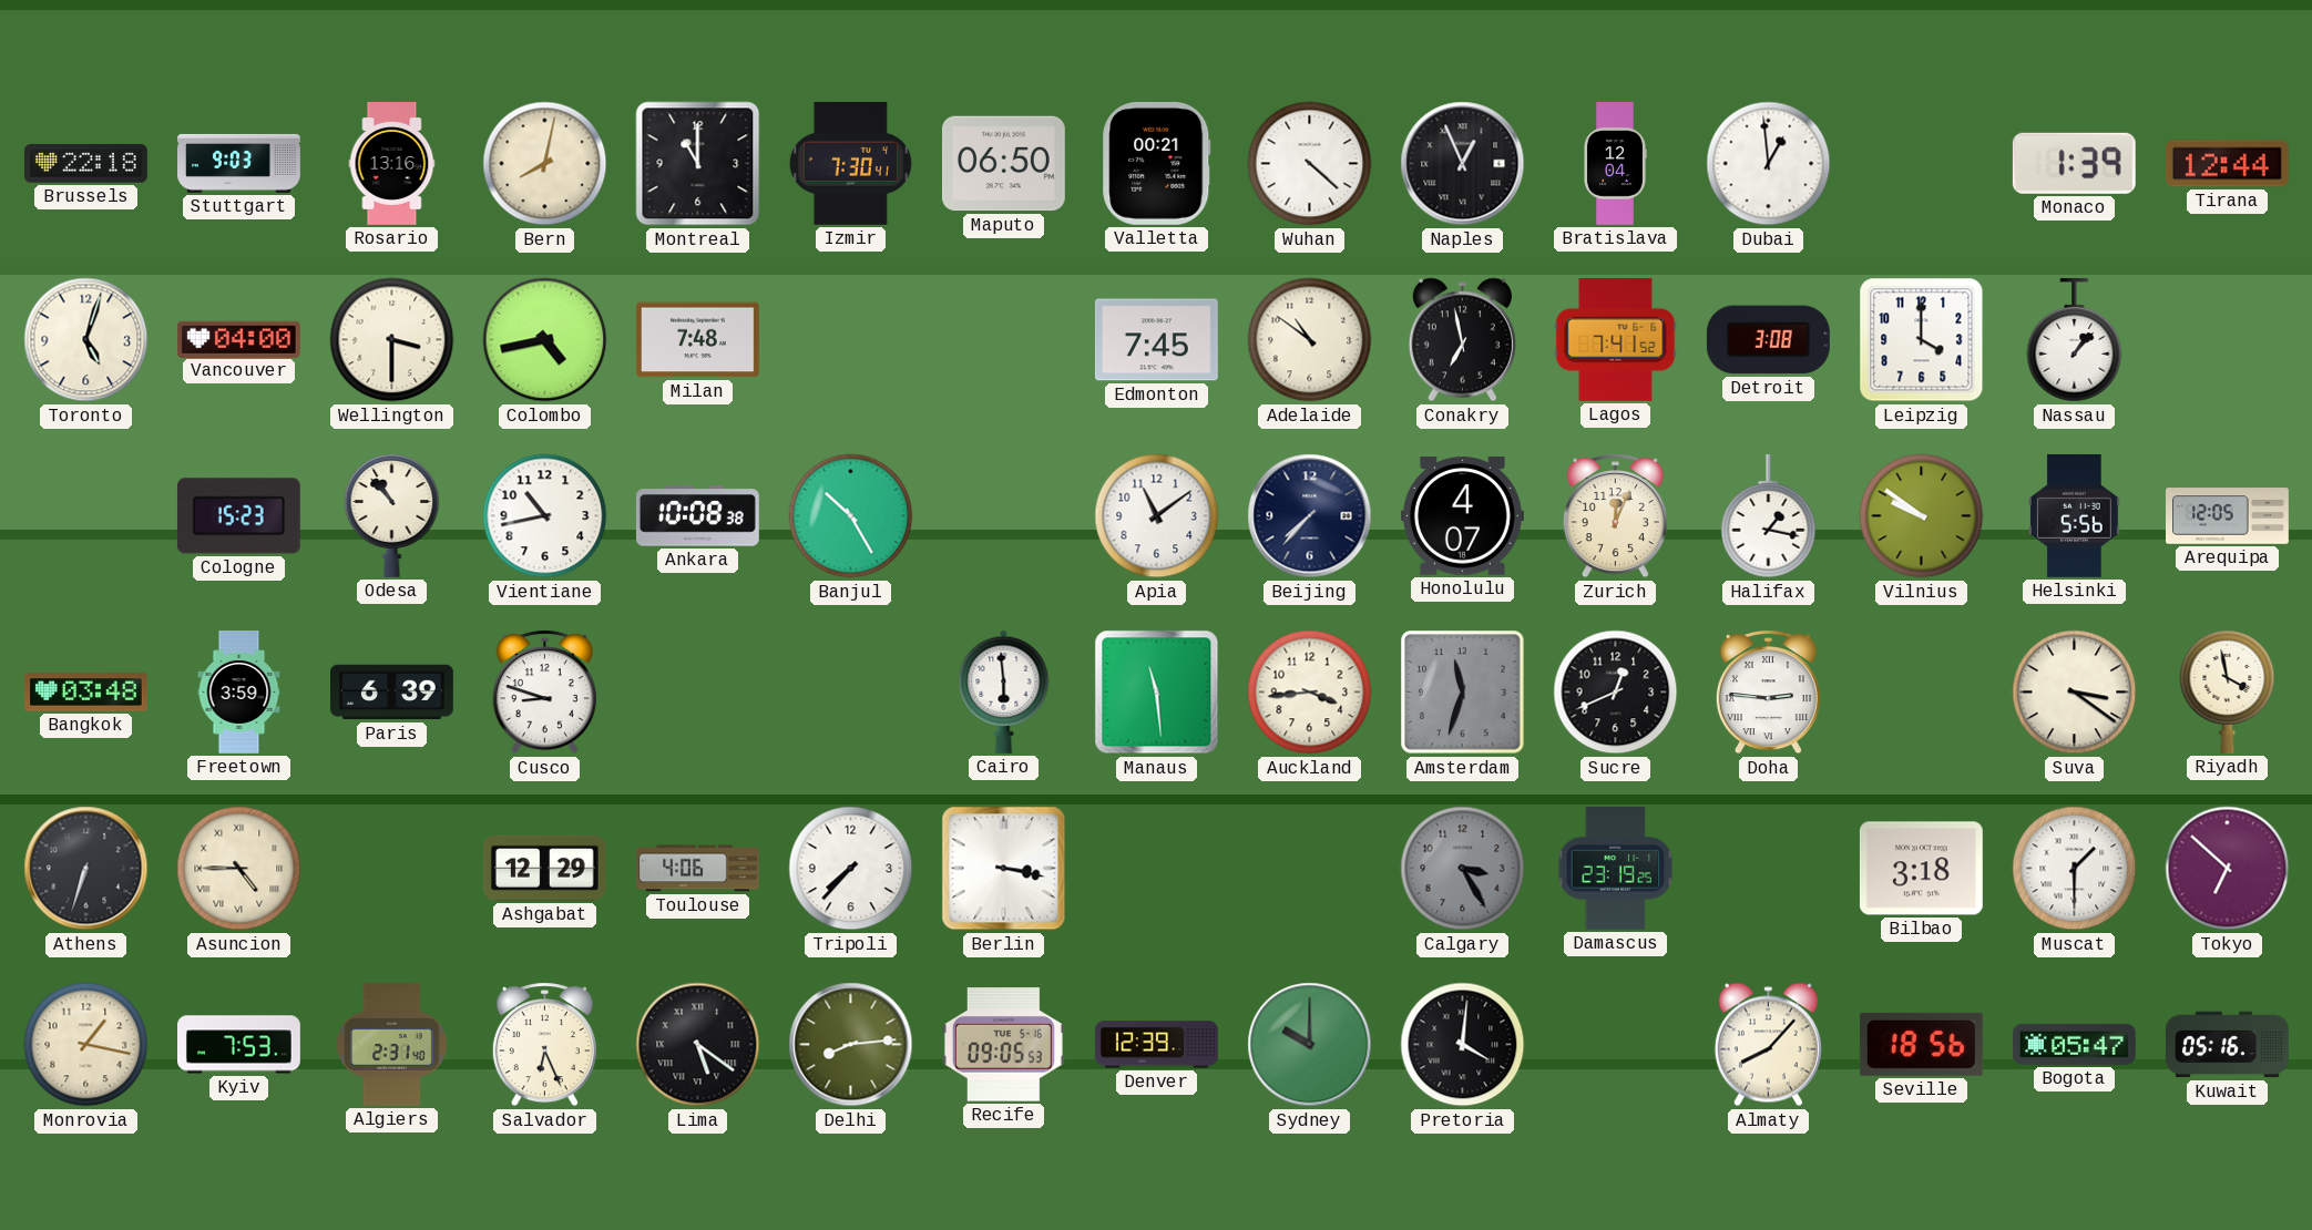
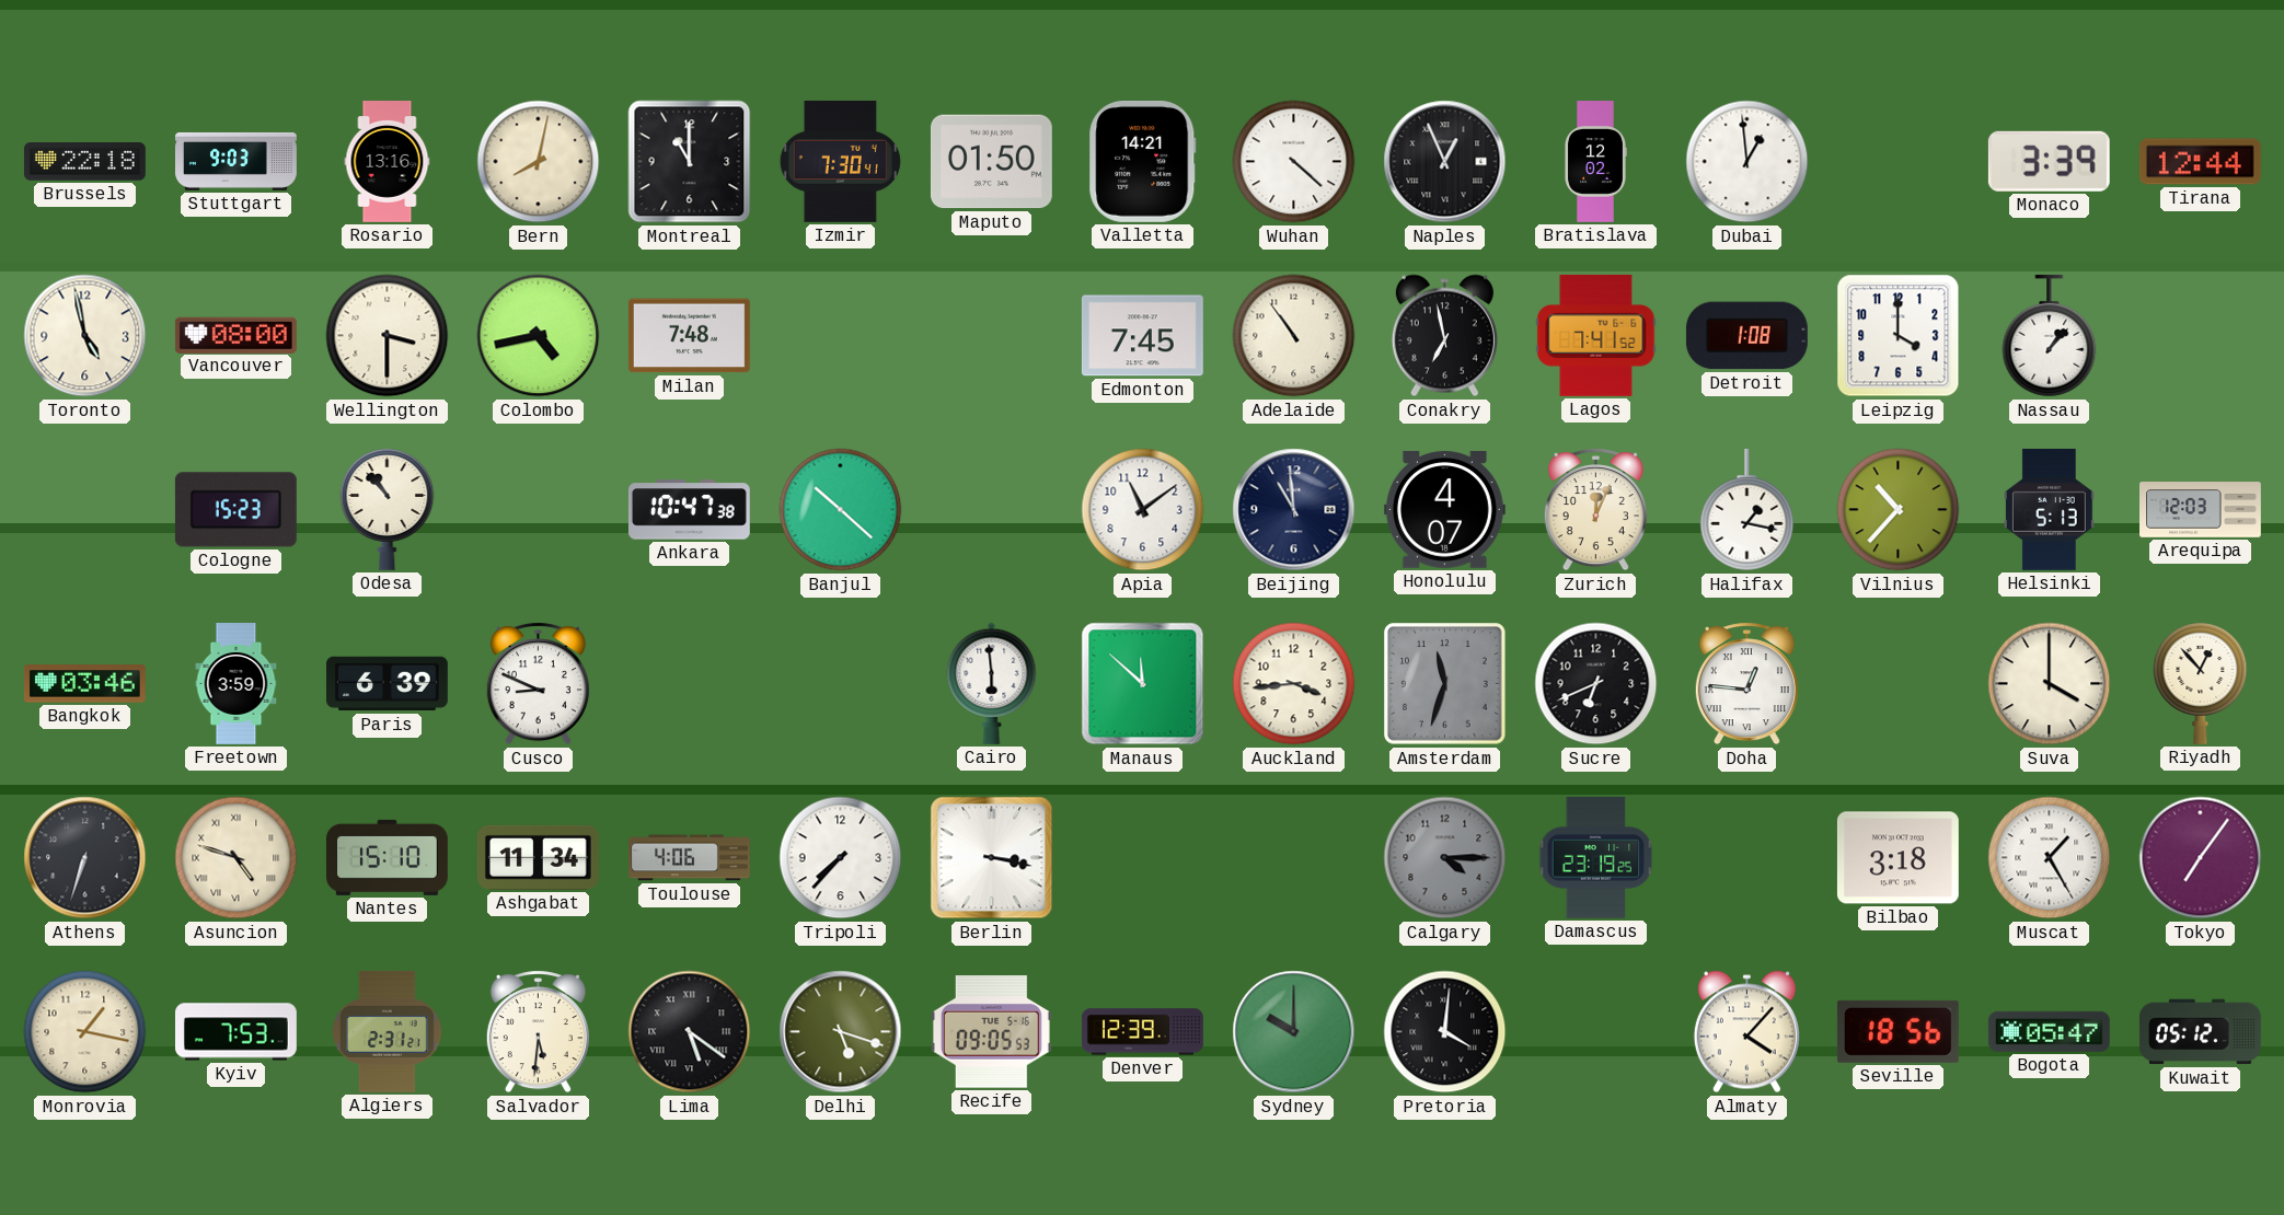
Maputo: 06:50 -> 01:50
Valletta: 00:21 -> 14:21
Bratislava: 12:04 -> 12:02
Monaco: 1:39 -> 3:39
Toronto: 5:03 -> 4:58
Vancouver: 04:00 -> 08:00
Adelaide: 10:51 -> 10:54
Detroit: 3:08 -> 1:08
Vientiane: 10:43 -> none
Ankara: 10:08 -> 10:47
Banjul: 10:25 -> 10:22
Beijing: 7:37 -> 10:59
Vilnius: 9:51 -> 10:37
Helsinki: 5:56 -> 5:13
Arequipa: 12:05 -> 12:03
Bangkok: 03:48 -> 03:46
Cusco: 8:48 -> 8:49
Manaus: 11:29 -> 11:52
Sucre: 12:41 -> 6:41
Doha: 2:46 -> 12:46
Suva: 3:21 -> 4:00
Riyadh: 3:58 -> 12:53
Asuncion: 4:45 -> 4:48
Nantes: none -> 15:10
Ashgabat: 12:29 -> 11:34
Calgary: 3:25 -> 4:15
Muscat: 1:30 -> 1:25
Tokyo: 6:52 -> 7:06
Algiers: 2:31:40 -> 2:31:21
Salvador: 6:26 -> 5:31
Delhi: 8:14 -> 5:18
Almaty: 8:07 -> 4:07
Kuwait: 05:16 -> 05:12
